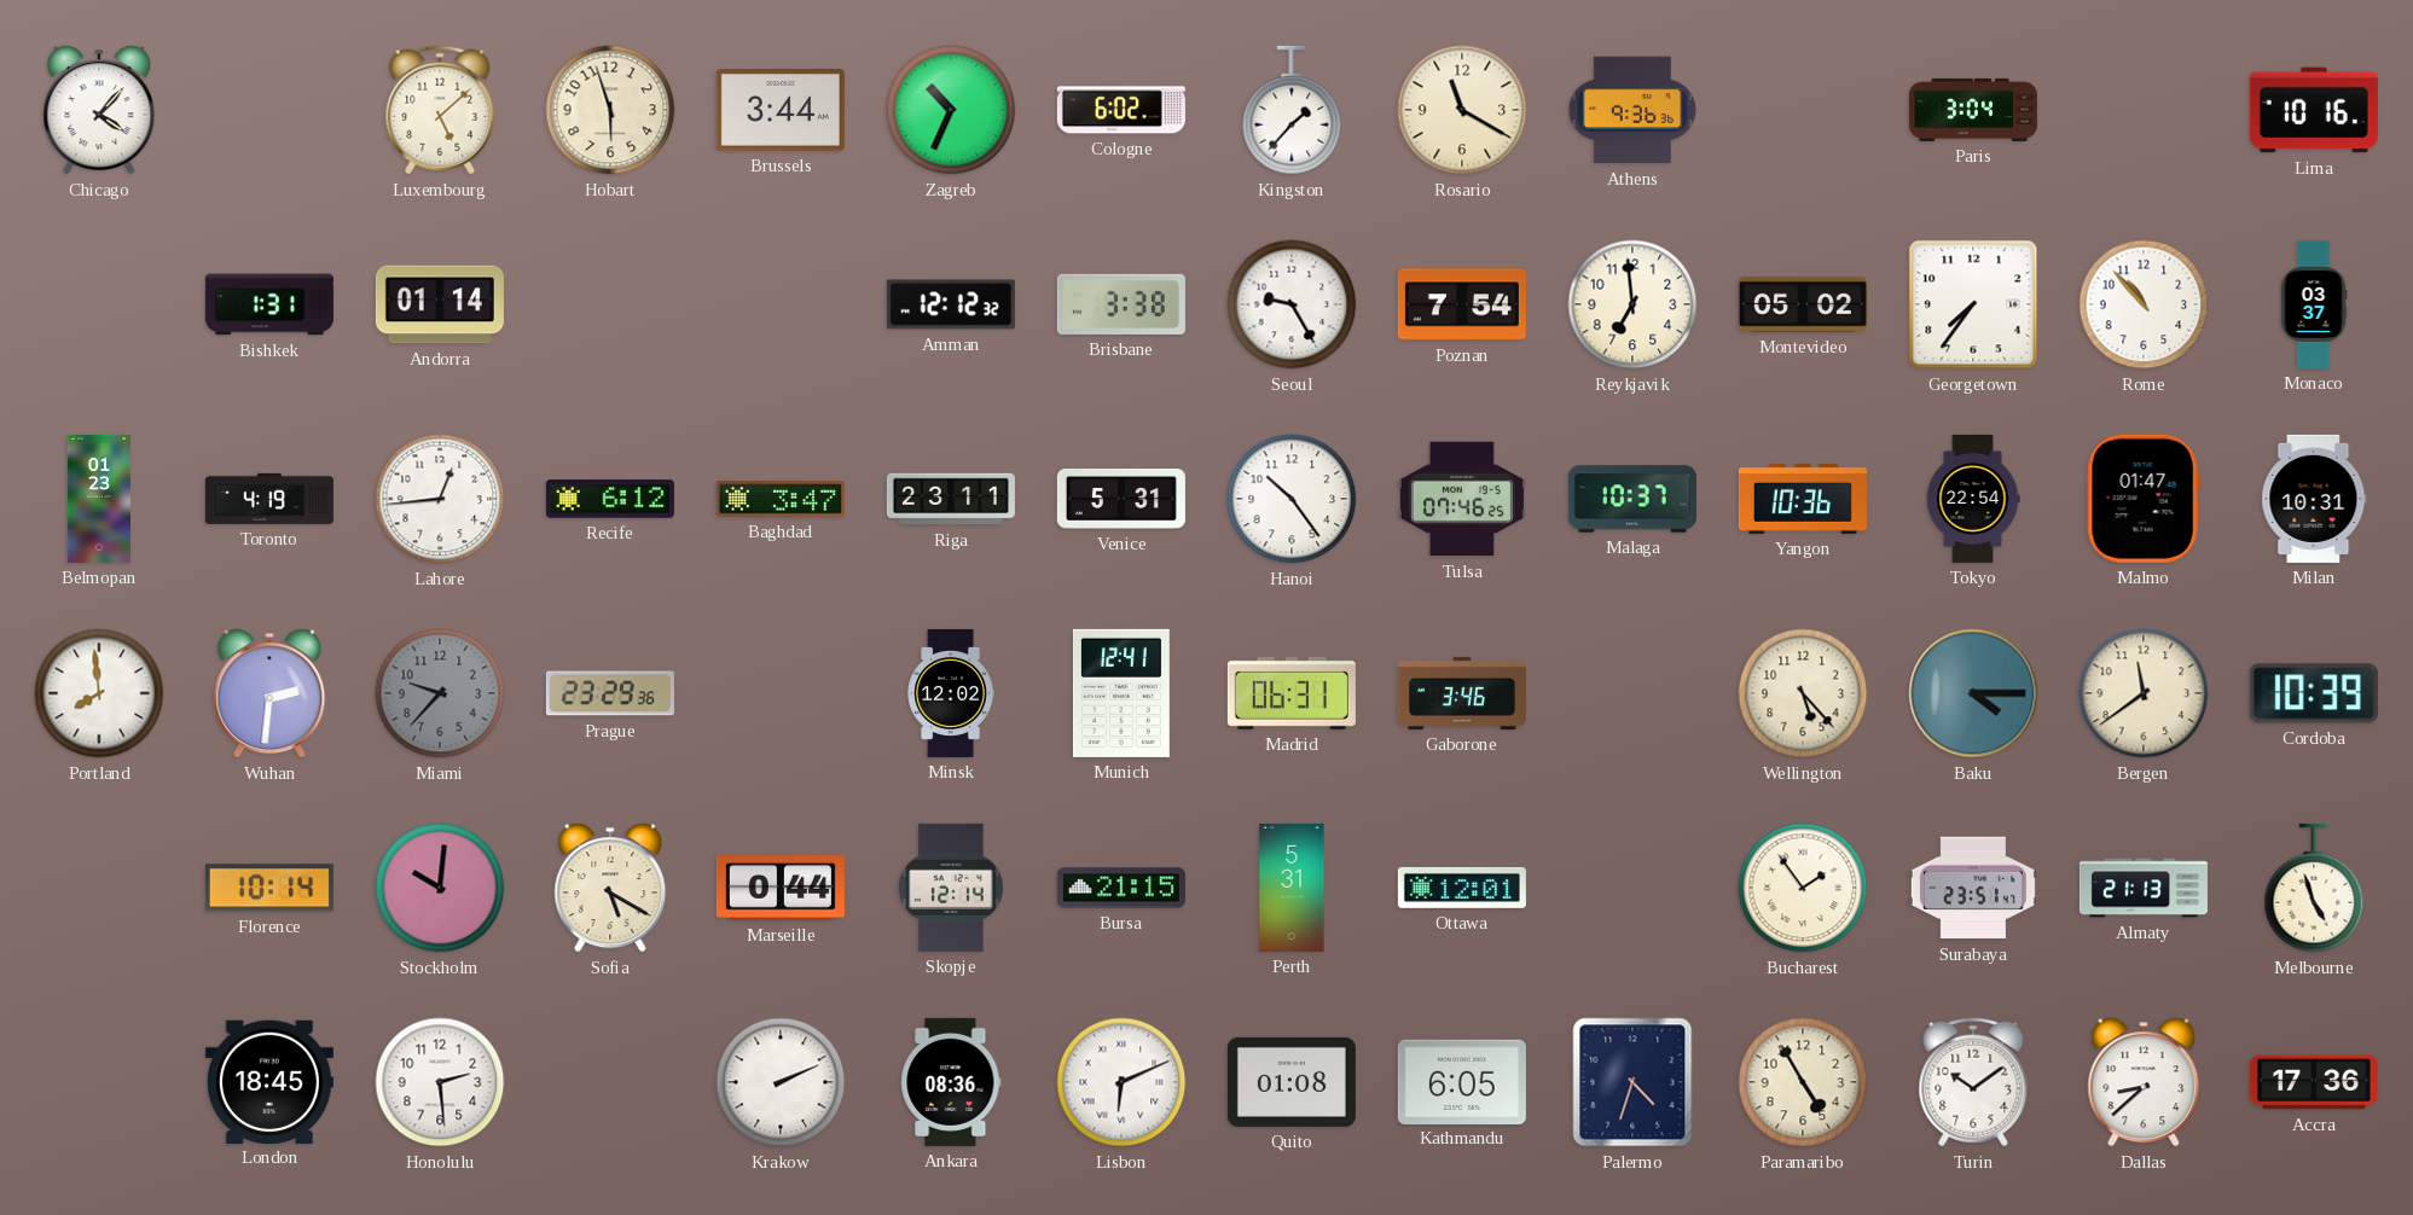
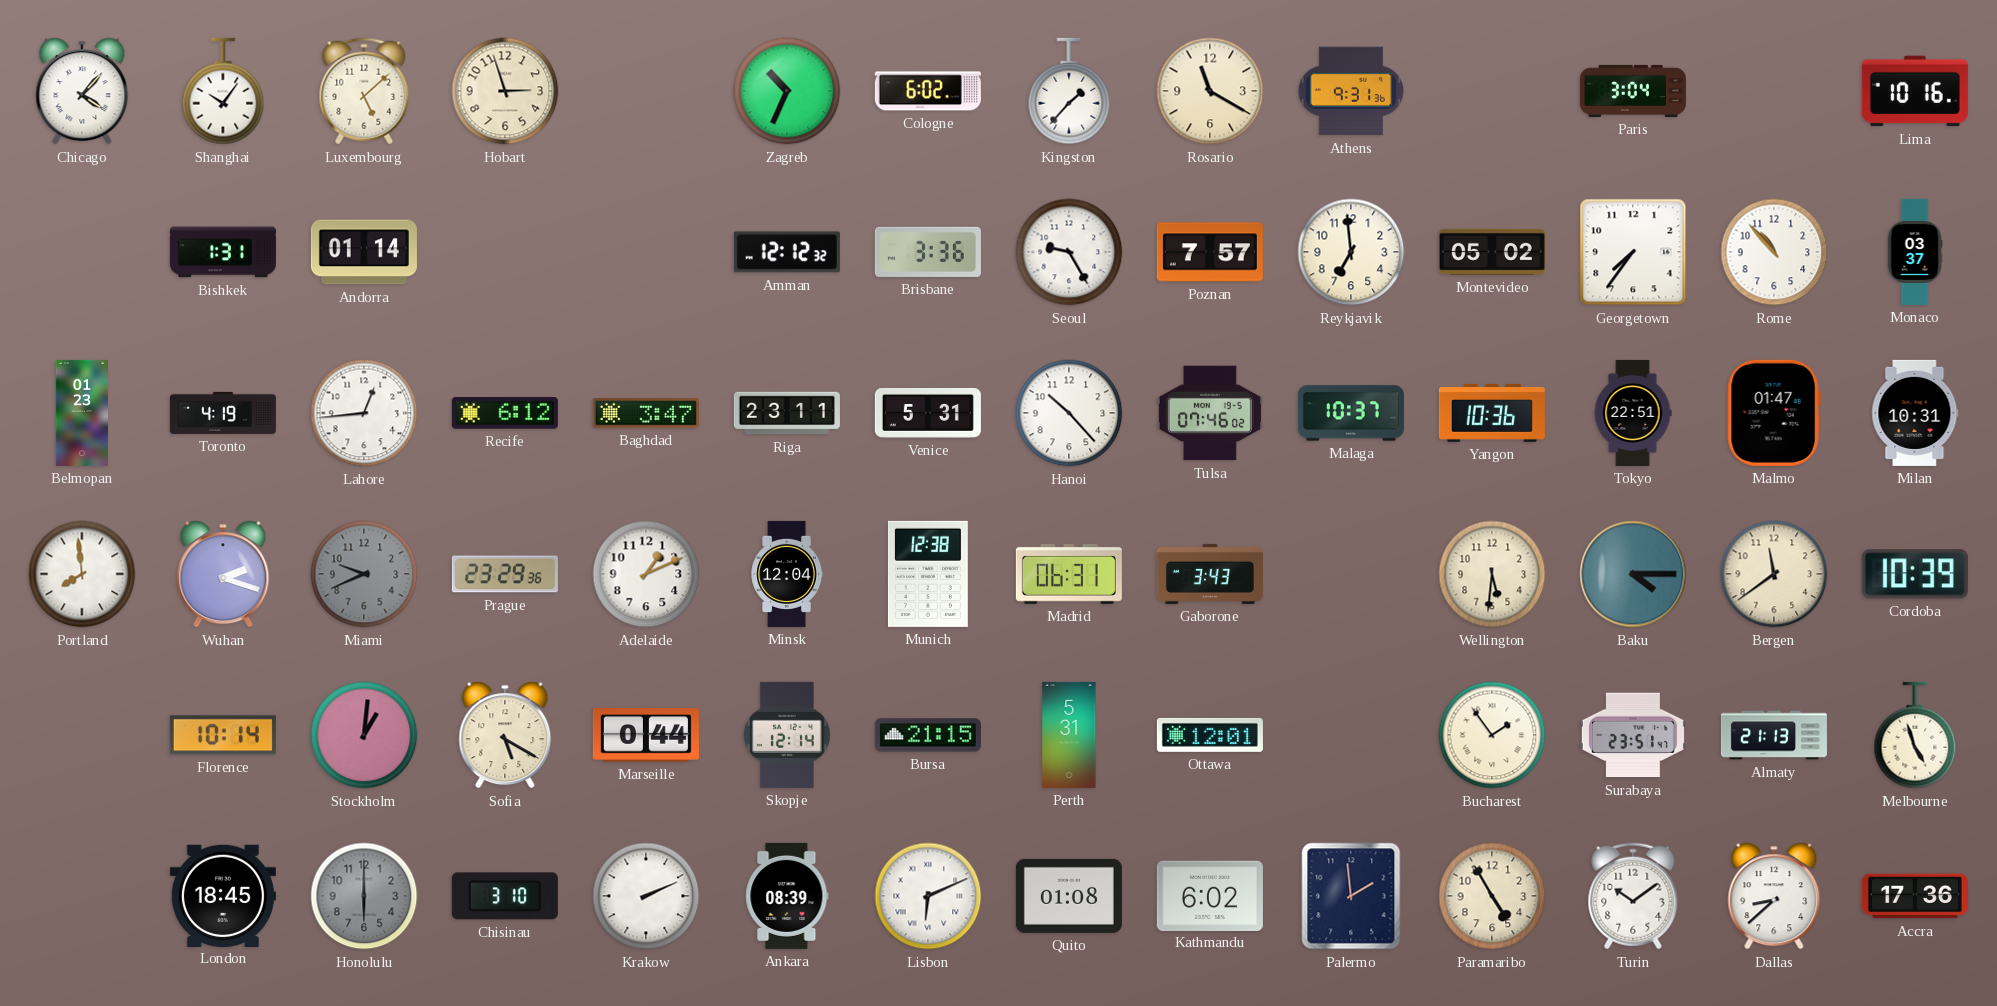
Shanghai: none -> 10:06
Hobart: 5:57 -> 2:57
Brussels: 3:44 -> none
Athens: 9:36 -> 9:31
Brisbane: 3:38 -> 3:36
Poznan: 7:54 -> 7:57
Hanoi: 10:24 -> 10:23
Tulsa: 07:46:25 -> 07:46:02
Tokyo: 22:54 -> 22:51
Wuhan: 2:31 -> 2:18
Miami: 9:37 -> 9:41
Adelaide: none -> 1:11
Minsk: 12:02 -> 12:04
Munich: 12:41 -> 12:38
Gaborone: 3:46 -> 3:43
Wellington: 5:23 -> 5:31
Stockholm: 10:01 -> 1:01
Honolulu: 2:29 -> 6:00
Honolulu dial: white -> grey
Chisinau: none -> 3:10
Ankara: 08:36 -> 08:39
Kathmandu: 6:05 -> 6:02
Palermo: 4:33 -> 1:59
